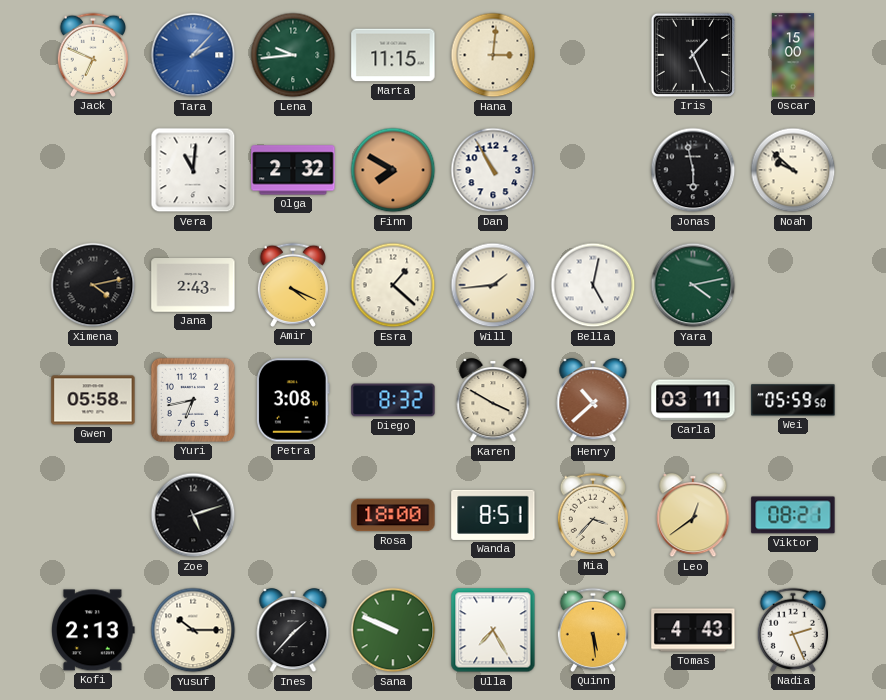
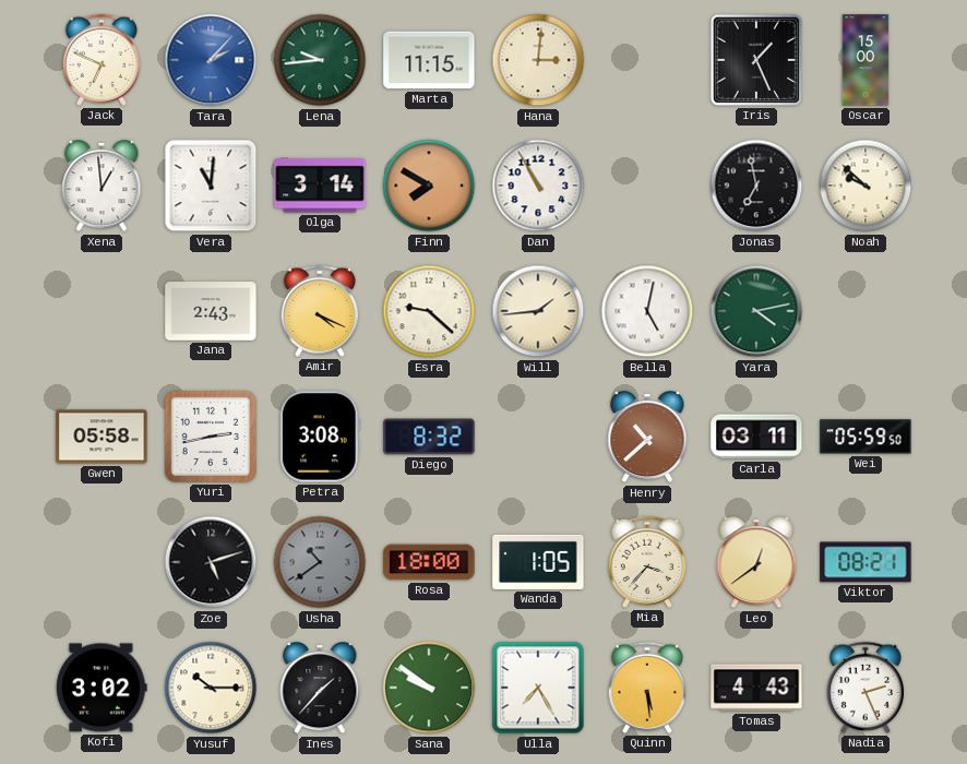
Xena: none -> 12:59
Olga: 2:32 -> 3:14
Jonas: 5:58 -> 6:58
Ximena: 4:13 -> none
Esra: 1:22 -> 9:22
Yuri: 6:43 -> 2:43
Karen: 3:50 -> none
Usha: none -> 10:39
Wanda: 8:51 -> 1:05
Kofi: 2:13 -> 3:02
Sana: 9:49 -> 9:51
